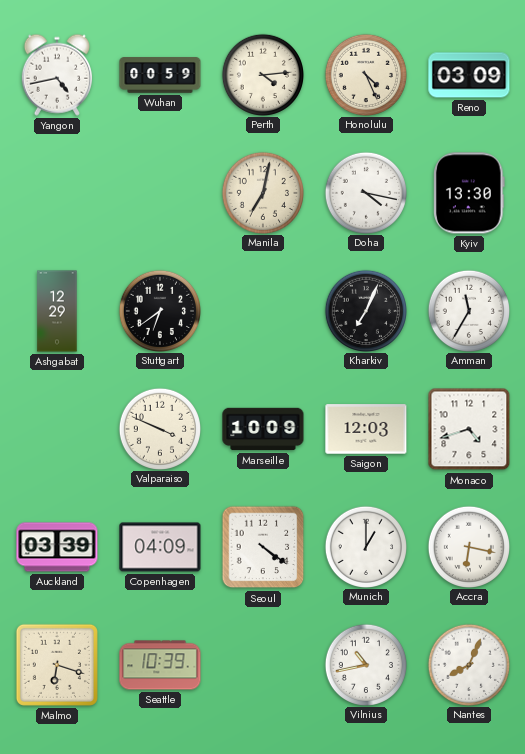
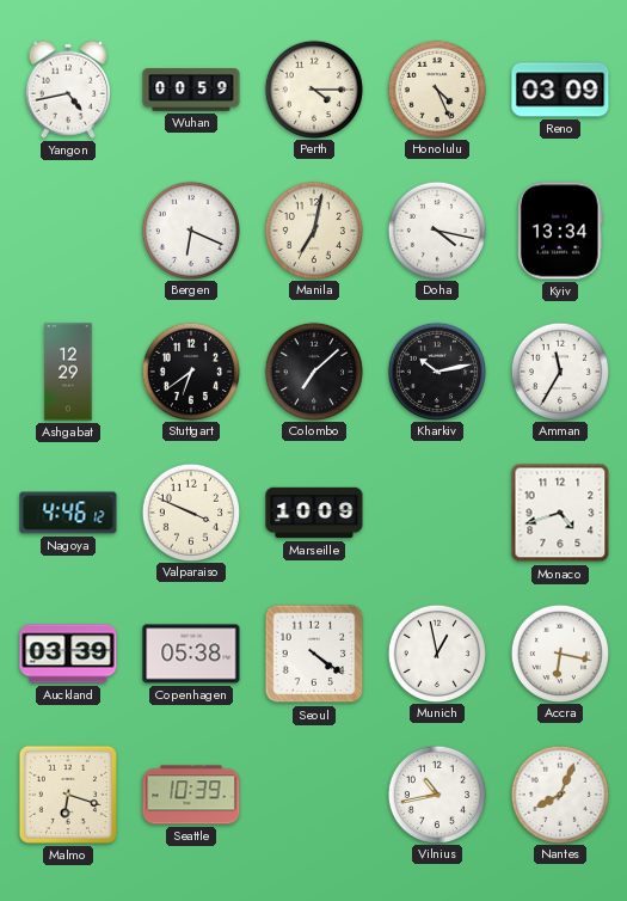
Perth: 4:14 -> 4:15
Bergen: none -> 6:19
Kyiv: 13:30 -> 13:34
Colombo: none -> 7:08
Kharkiv: 7:04 -> 10:13
Nagoya: none -> 4:46
Saigon: 12:03 -> none
Copenhagen: 04:09 -> 05:38
Munich: 1:00 -> 12:58
